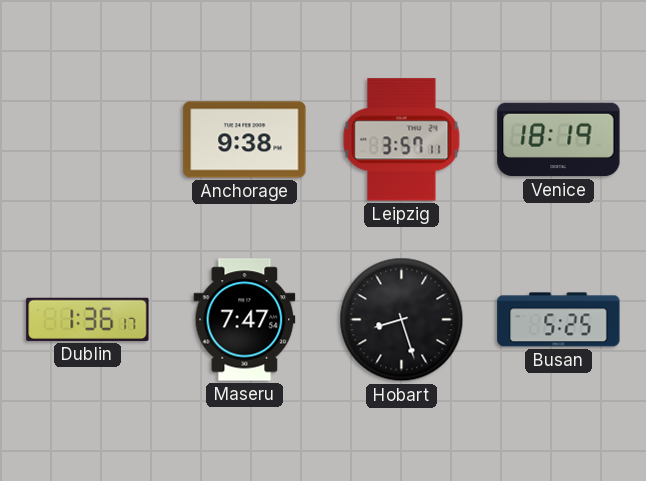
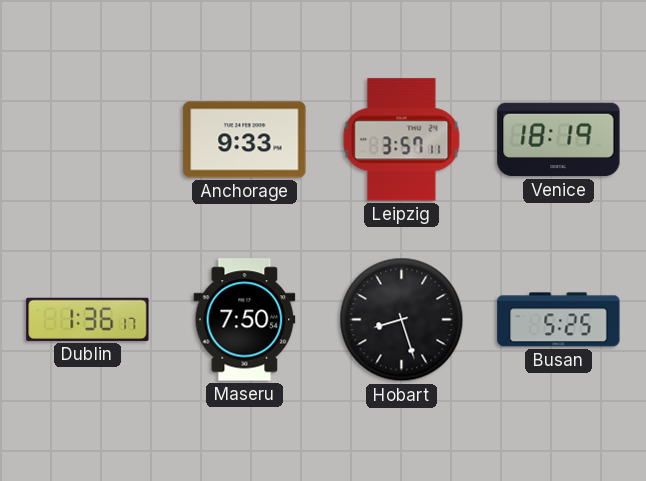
Anchorage: 9:38 -> 9:33
Maseru: 7:47 -> 7:50
